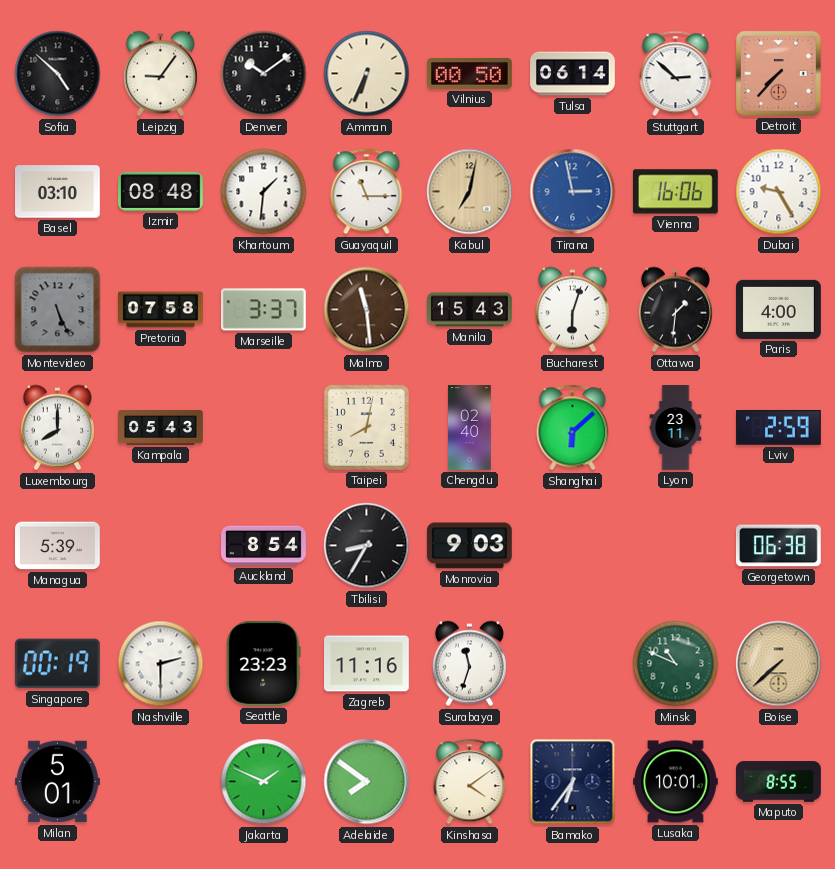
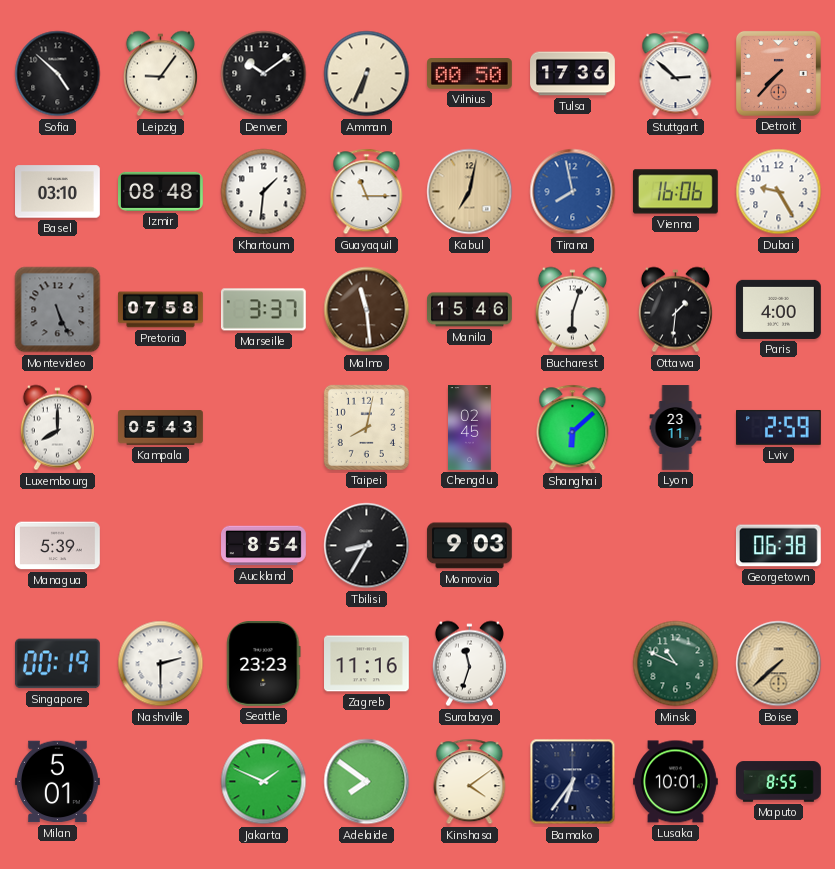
Tulsa: 06:14 -> 17:36
Tirana: 2:58 -> 7:58
Manila: 15:43 -> 15:46
Chengdu: 02:40 -> 02:45
